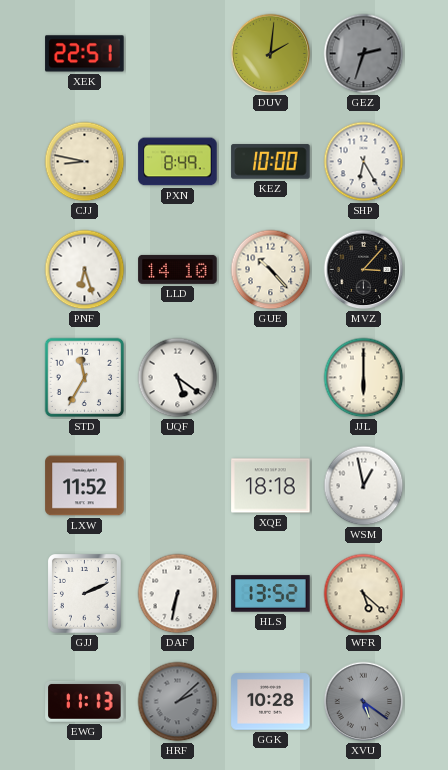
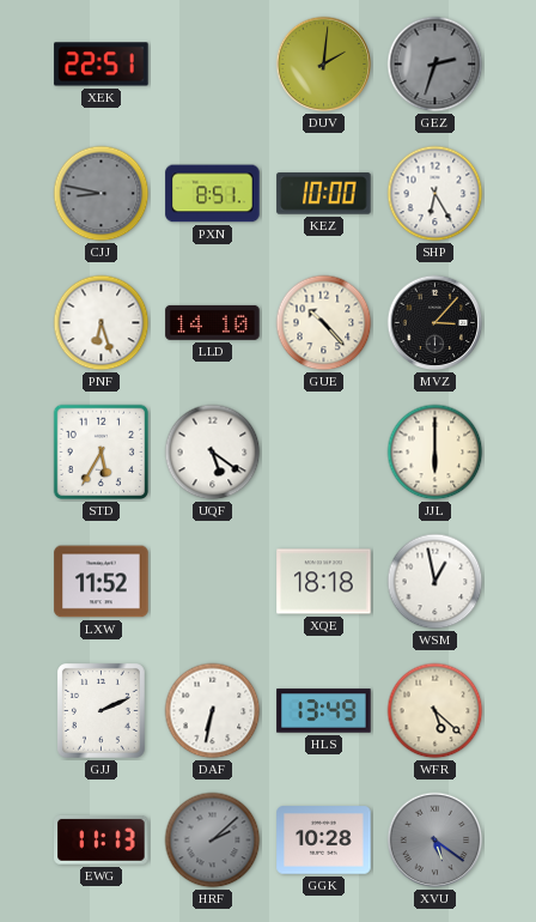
CJJ dial: cream -> grey
PXN: 8:49 -> 8:51
STD: 11:35 -> 5:35
HLS: 13:52 -> 13:49
